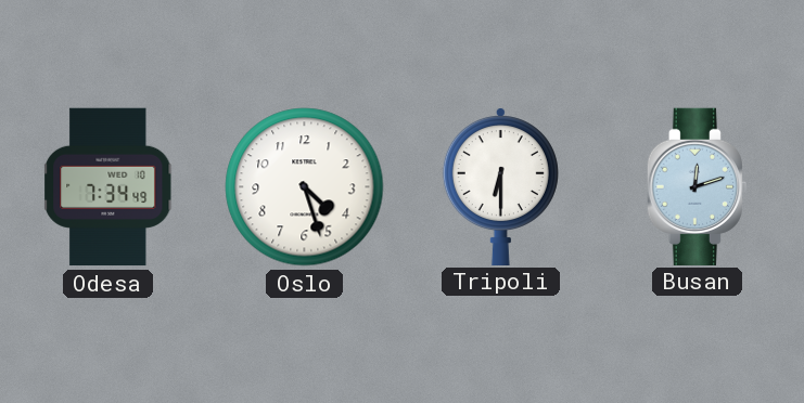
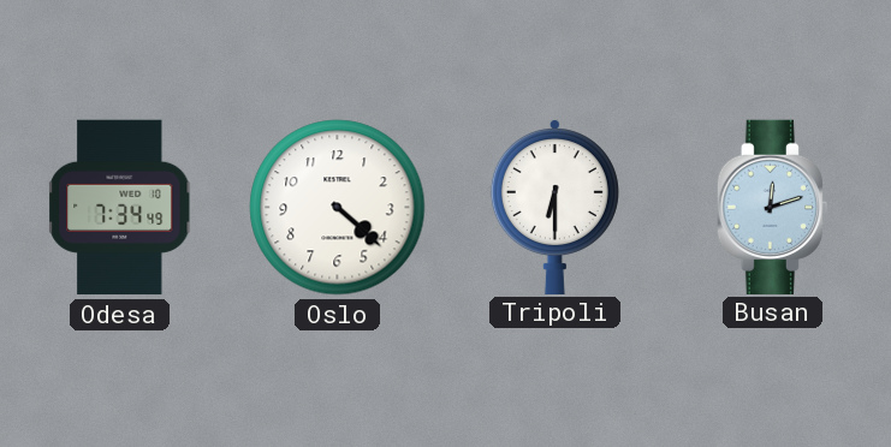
Oslo: 4:27 -> 4:22
